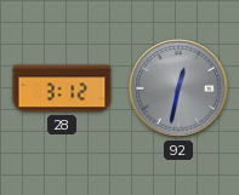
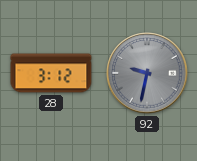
92: 12:32 -> 9:32
